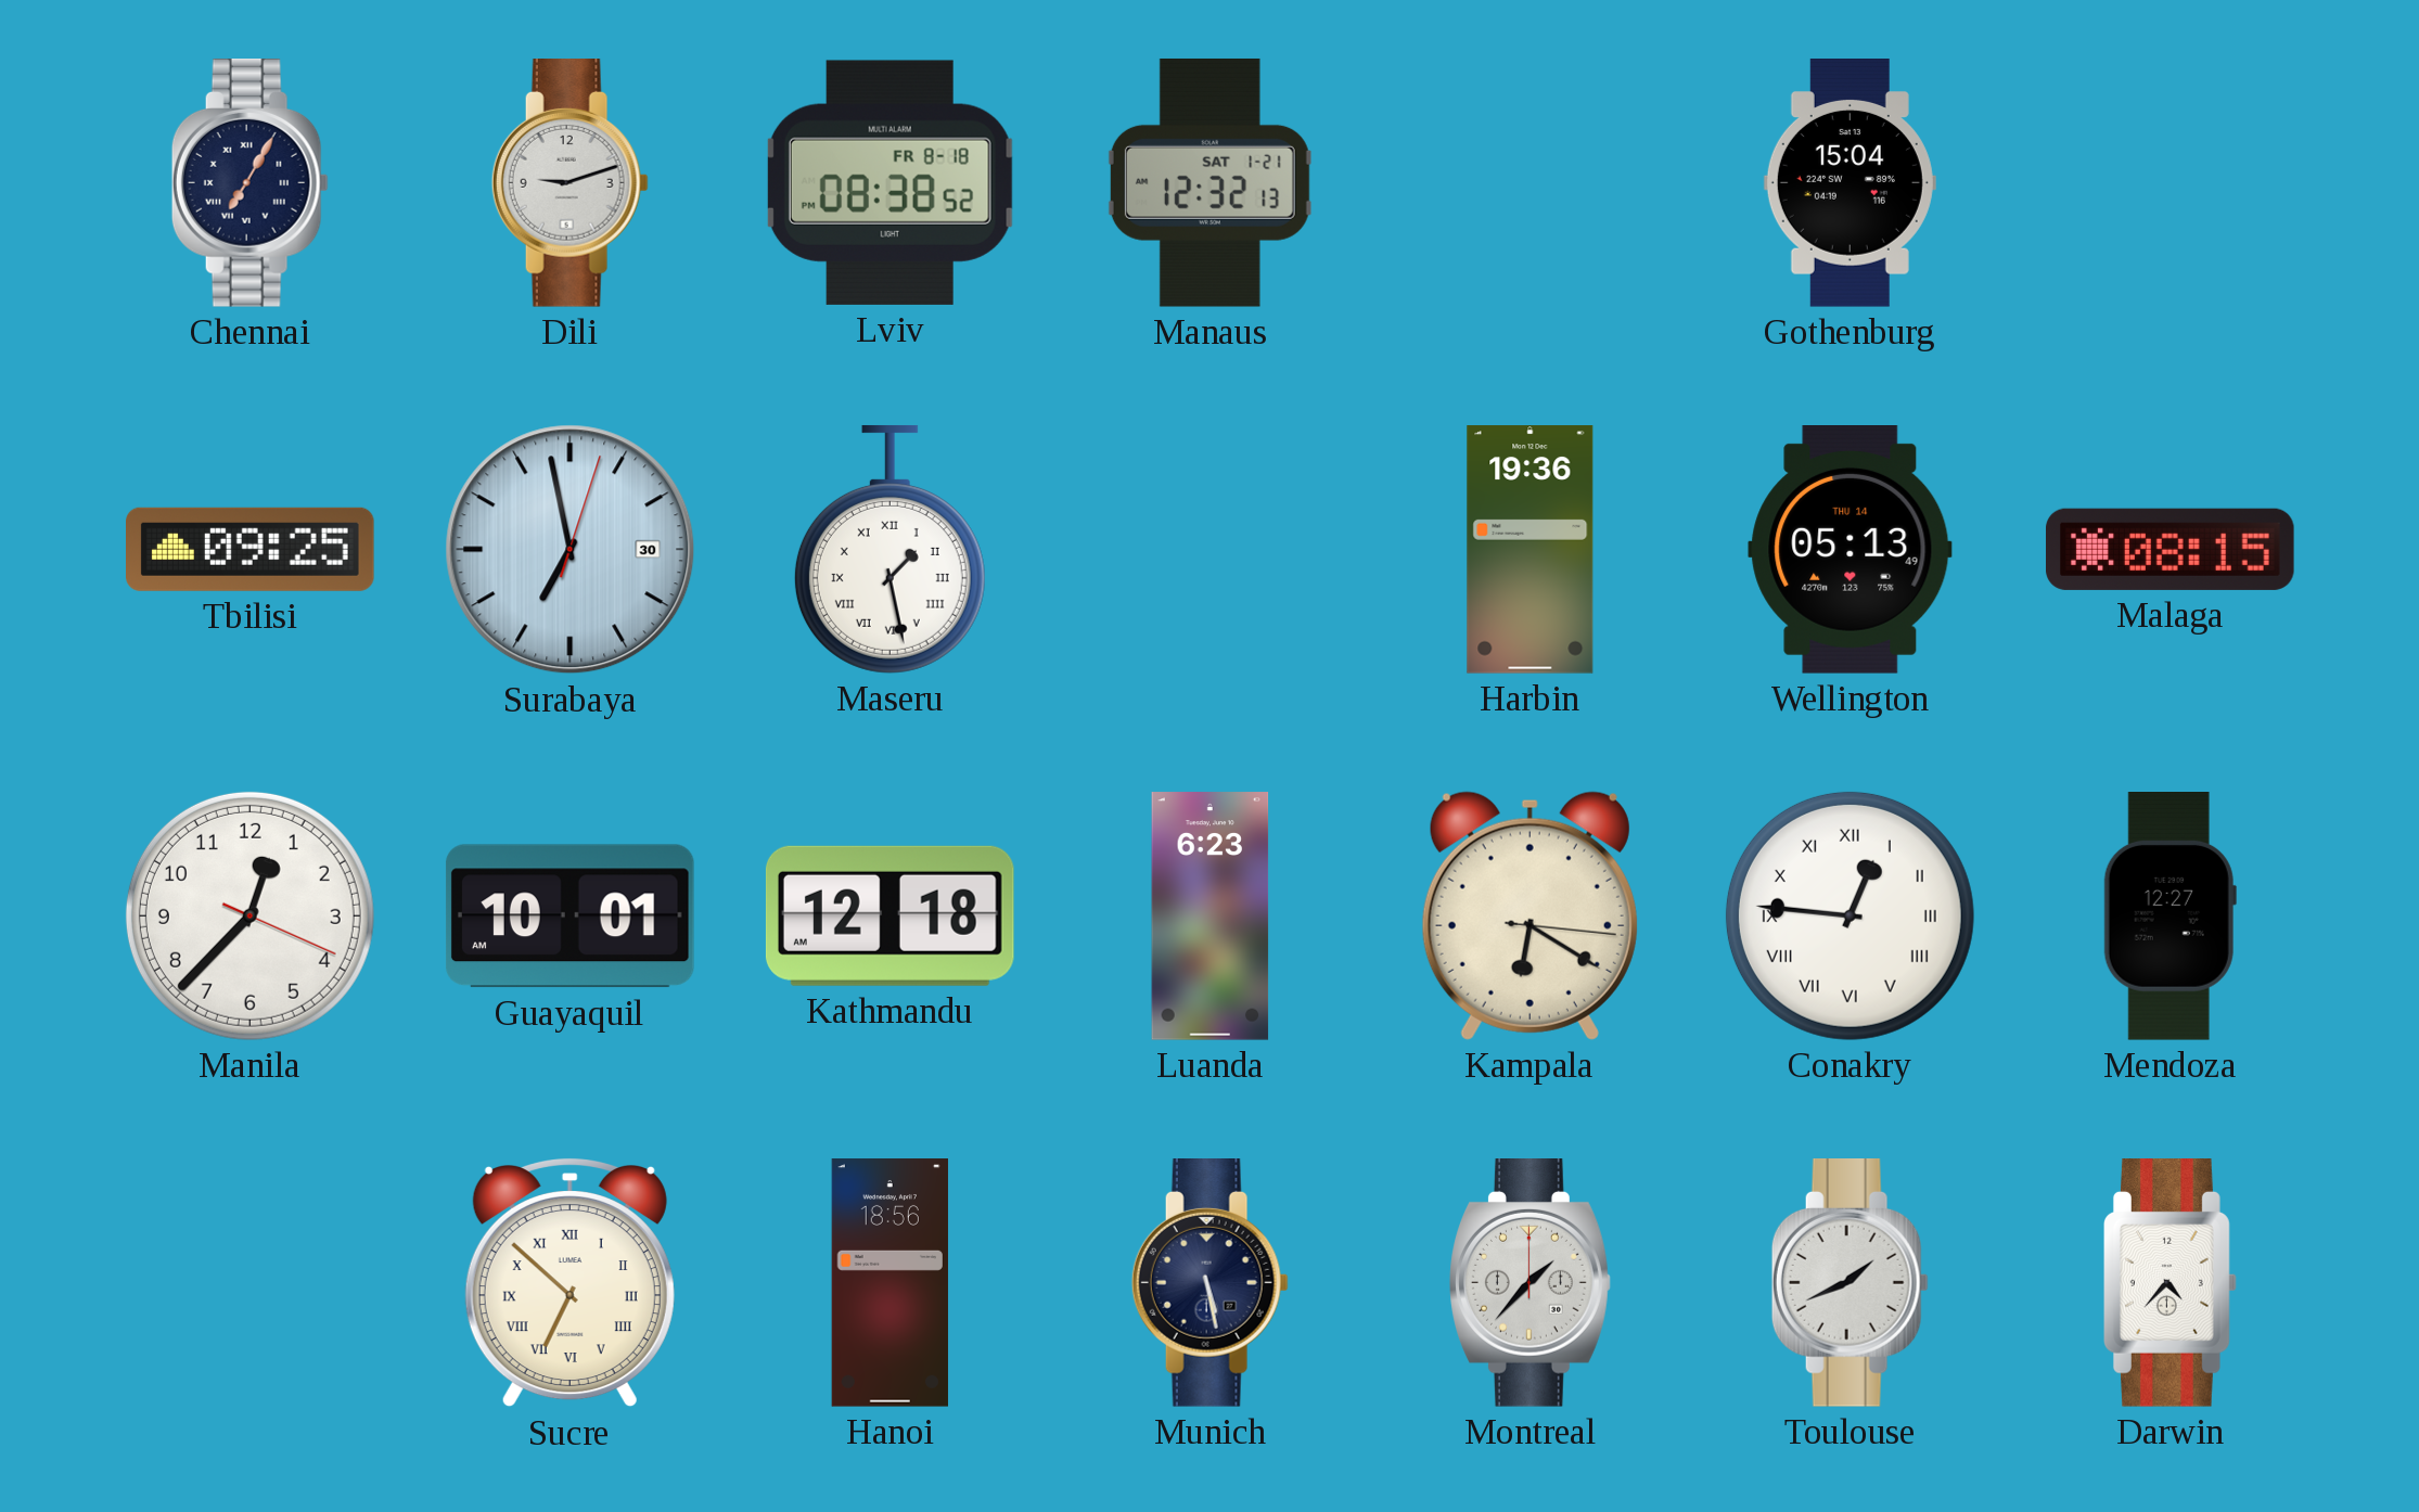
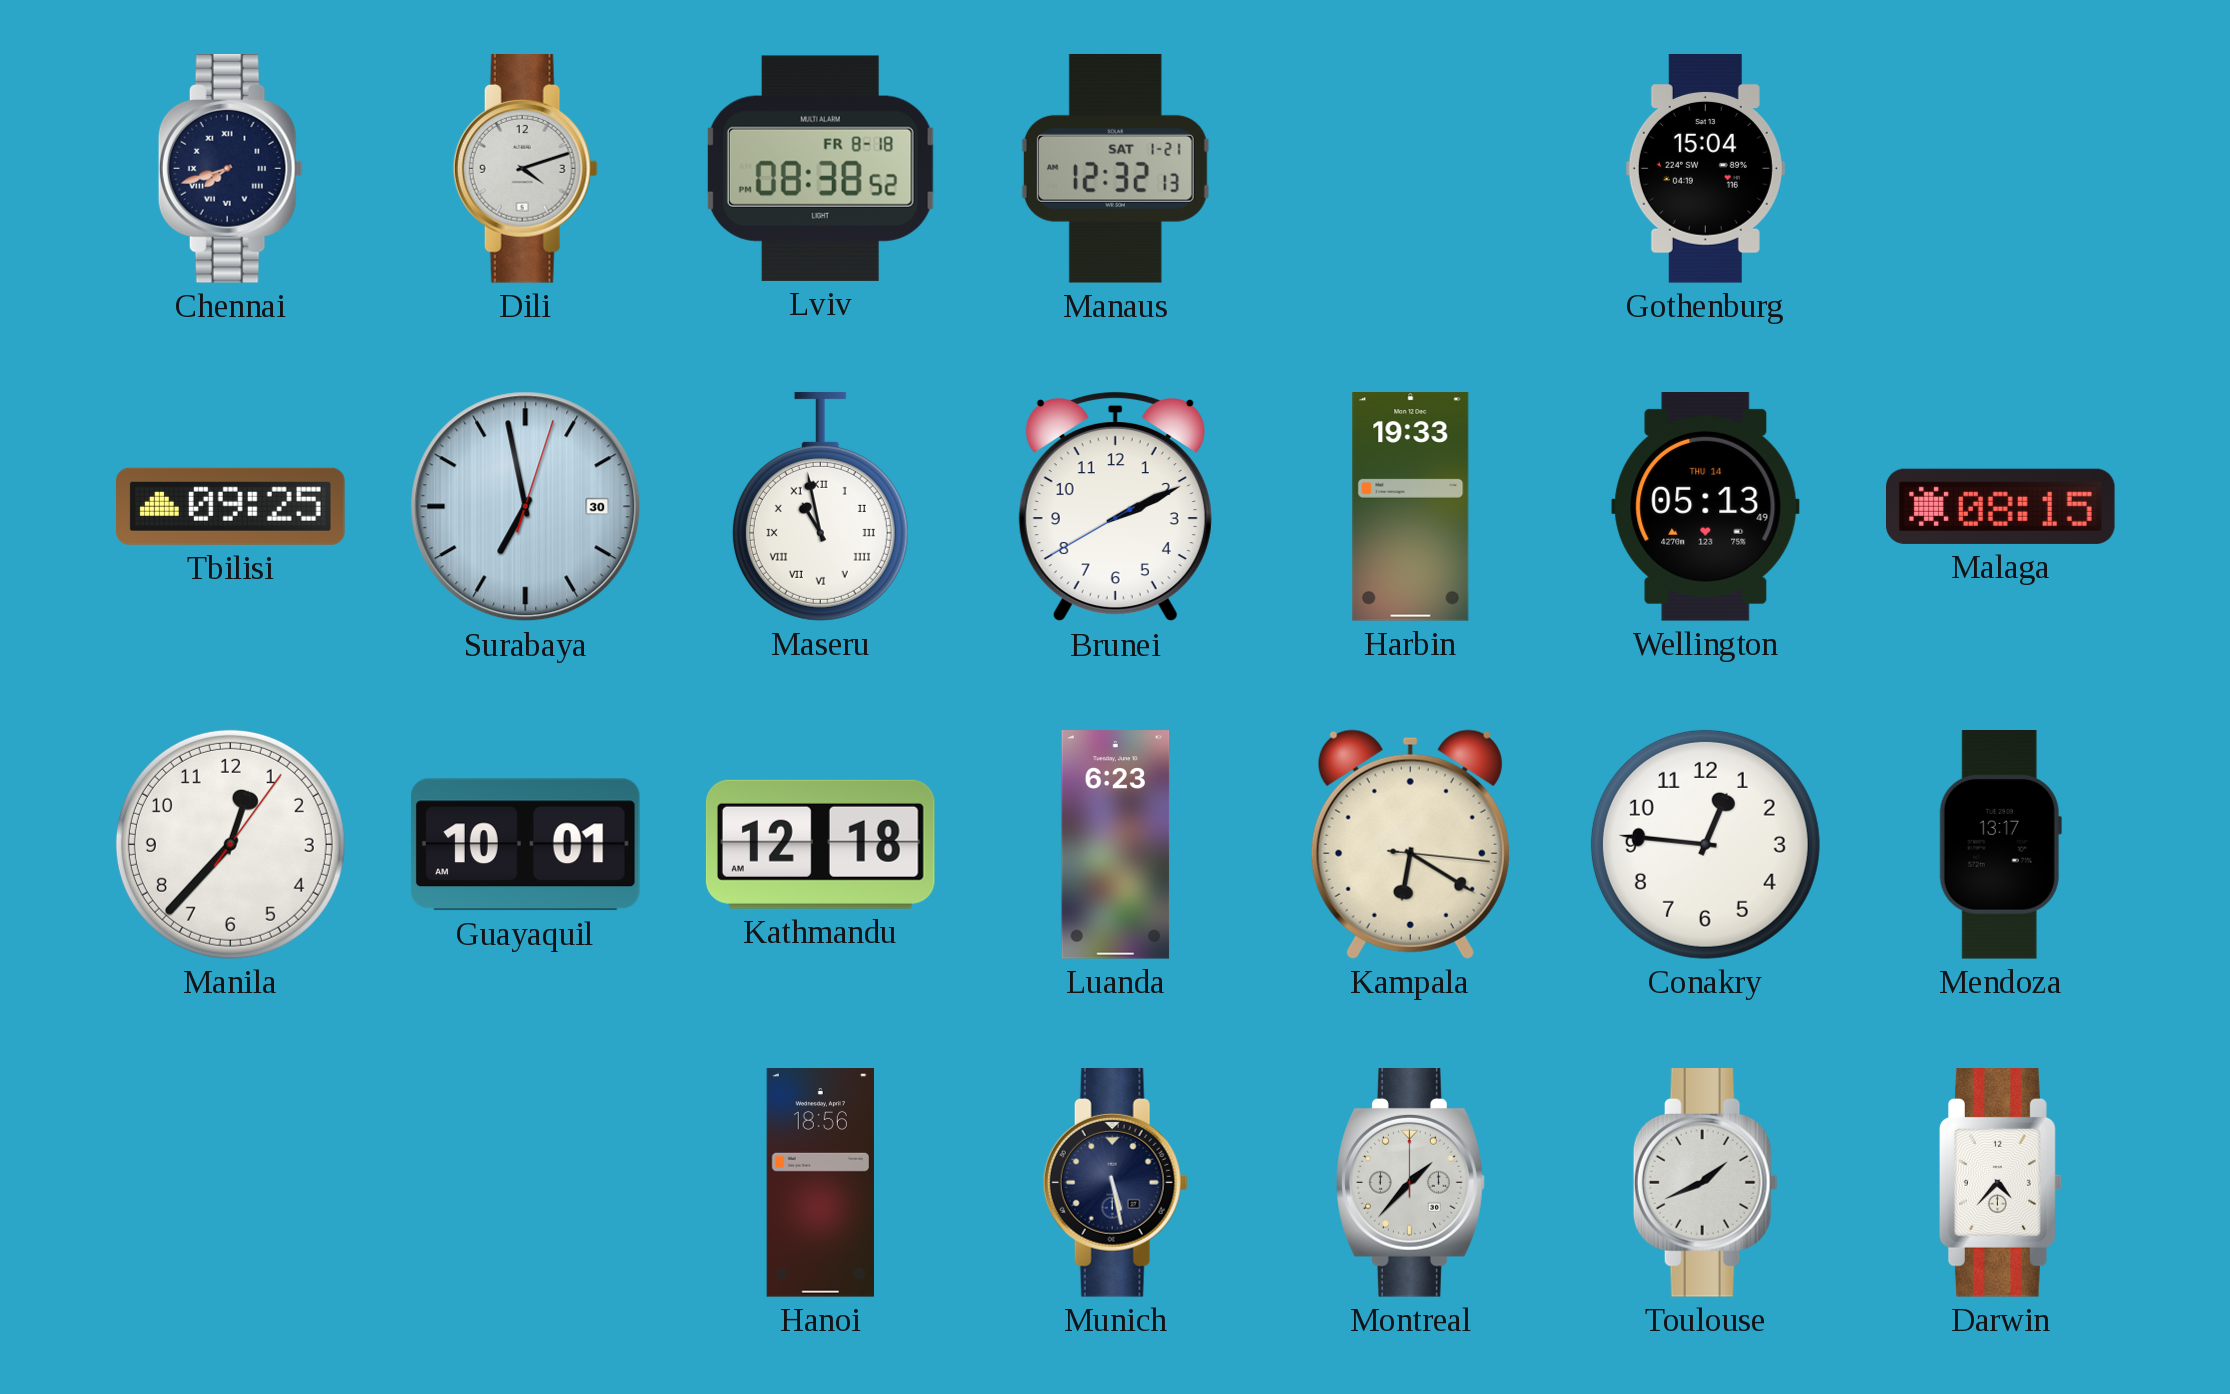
Chennai: 7:05 -> 7:42
Dili: 9:12 -> 4:12
Maseru: 1:28 -> 10:58
Brunei: none -> 2:10
Harbin: 19:36 -> 19:33
Manila: 12:37:19 -> 12:37:06
Conakry numerals: Roman -> Arabic
Mendoza: 12:27 -> 13:17
Sucre: 6:52 -> none
